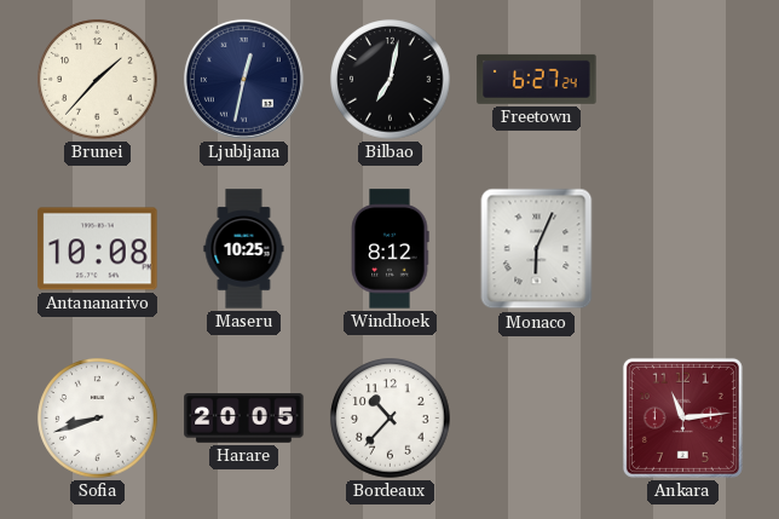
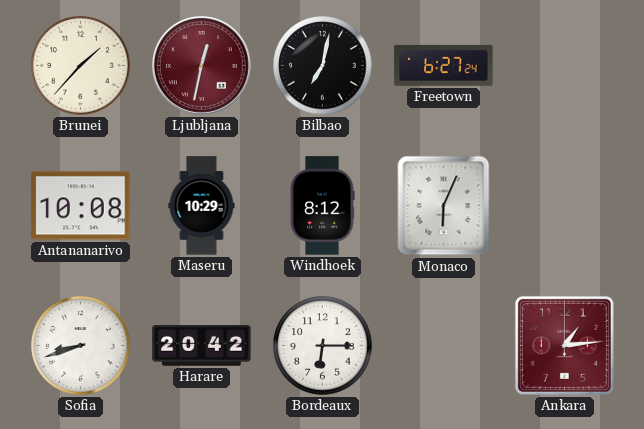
Ljubljana dial: navy -> burgundy
Maseru: 10:25 -> 10:29
Harare: 20:05 -> 20:42
Bordeaux: 10:37 -> 6:15
Ankara: 11:14 -> 1:14
